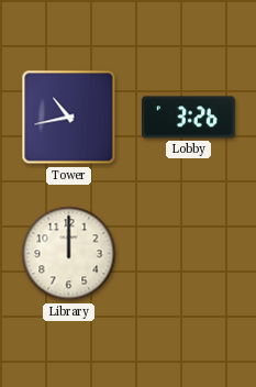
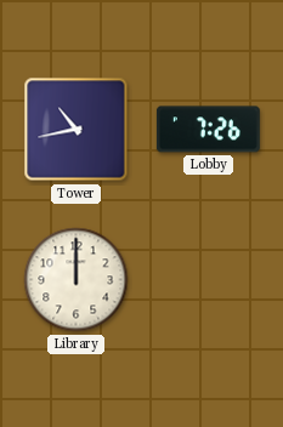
Lobby: 3:26 -> 7:26
